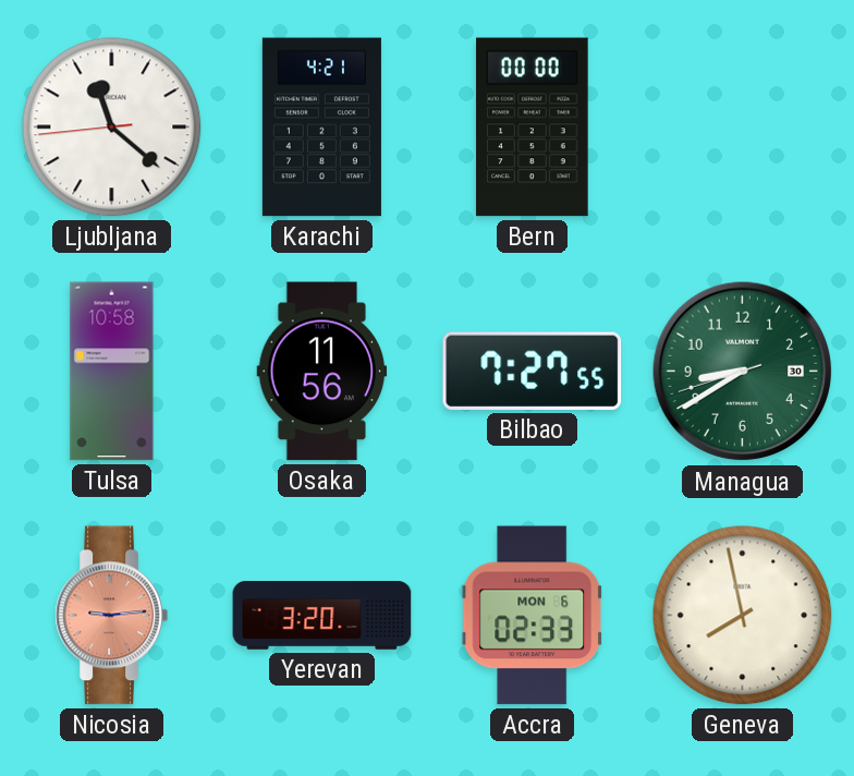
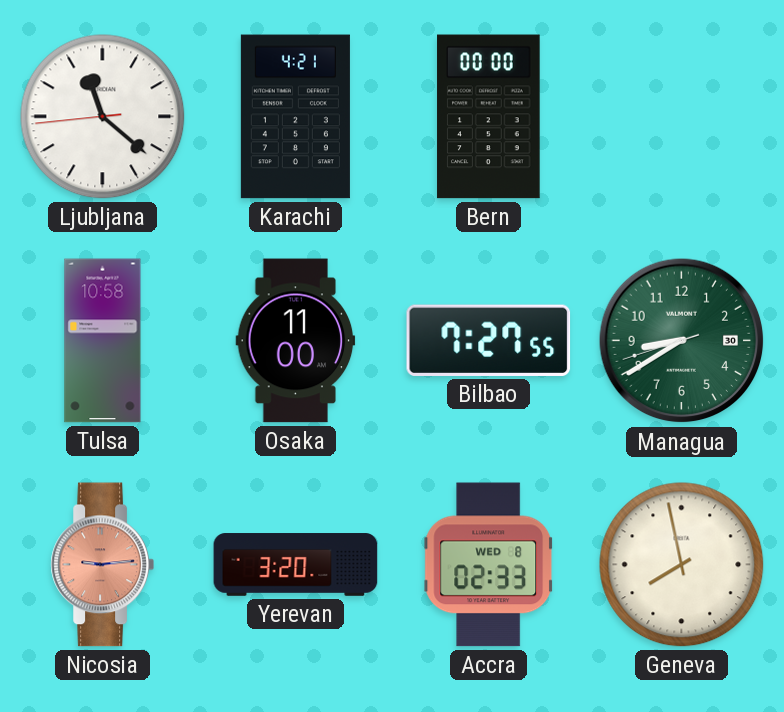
Osaka: 11:56 -> 11:00
Accra date: MON 6 -> WED 8
